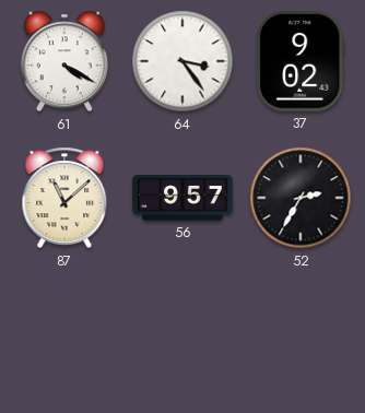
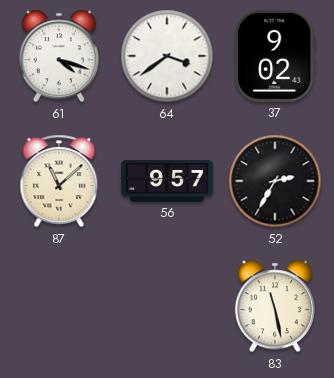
61: 4:20 -> 4:18
64: 3:24 -> 3:39
83: none -> 11:28
